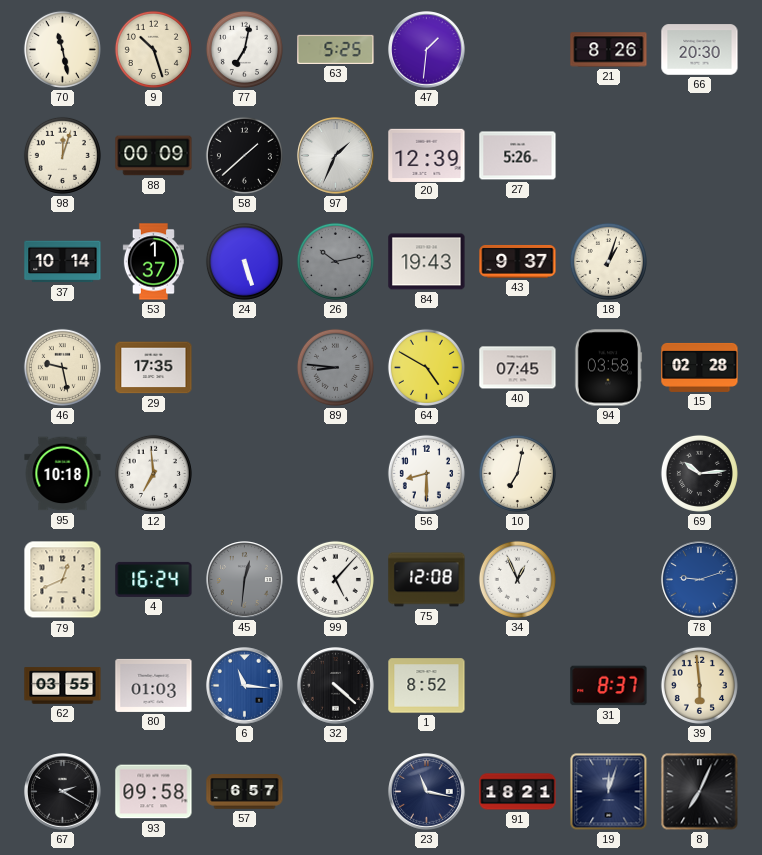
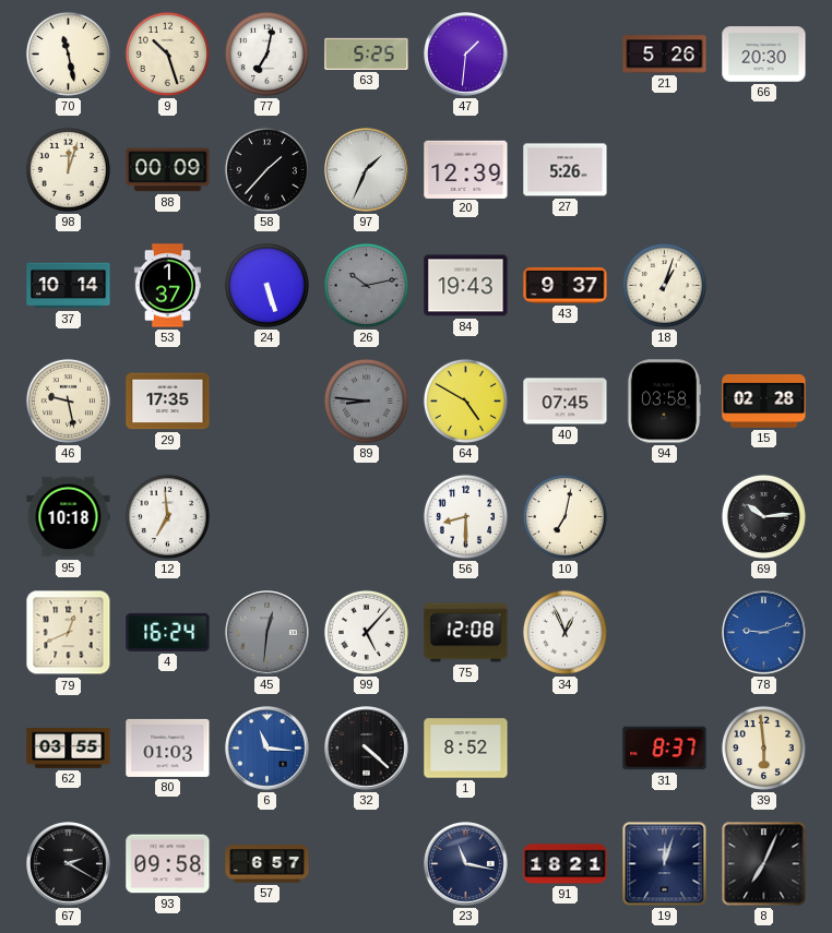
21: 8:26 -> 5:26
58: 1:38 -> 1:37
